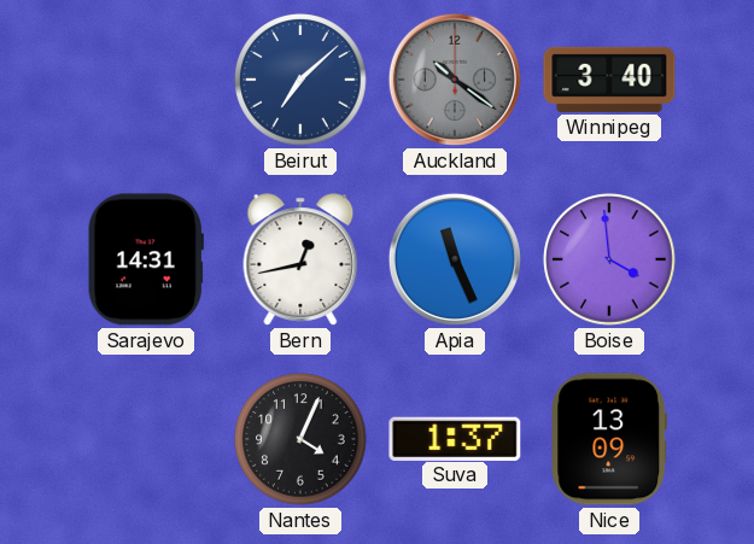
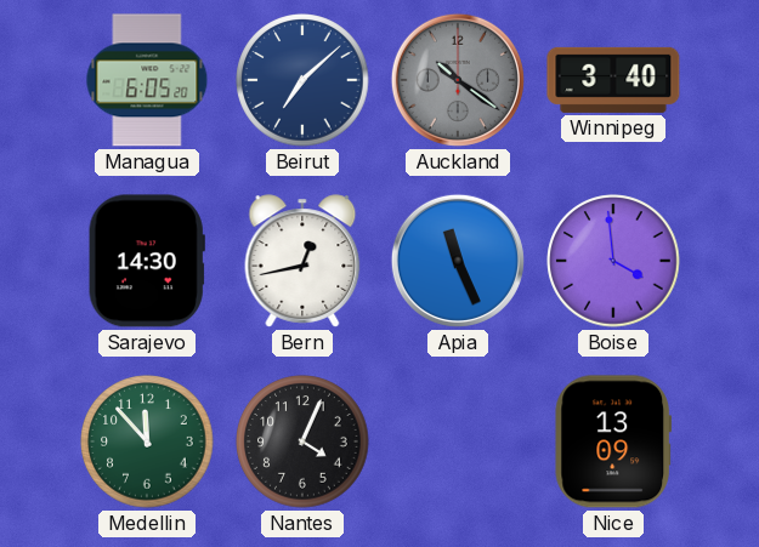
Managua: none -> 6:05
Sarajevo: 14:31 -> 14:30
Medellin: none -> 11:53
Suva: 1:37 -> none
